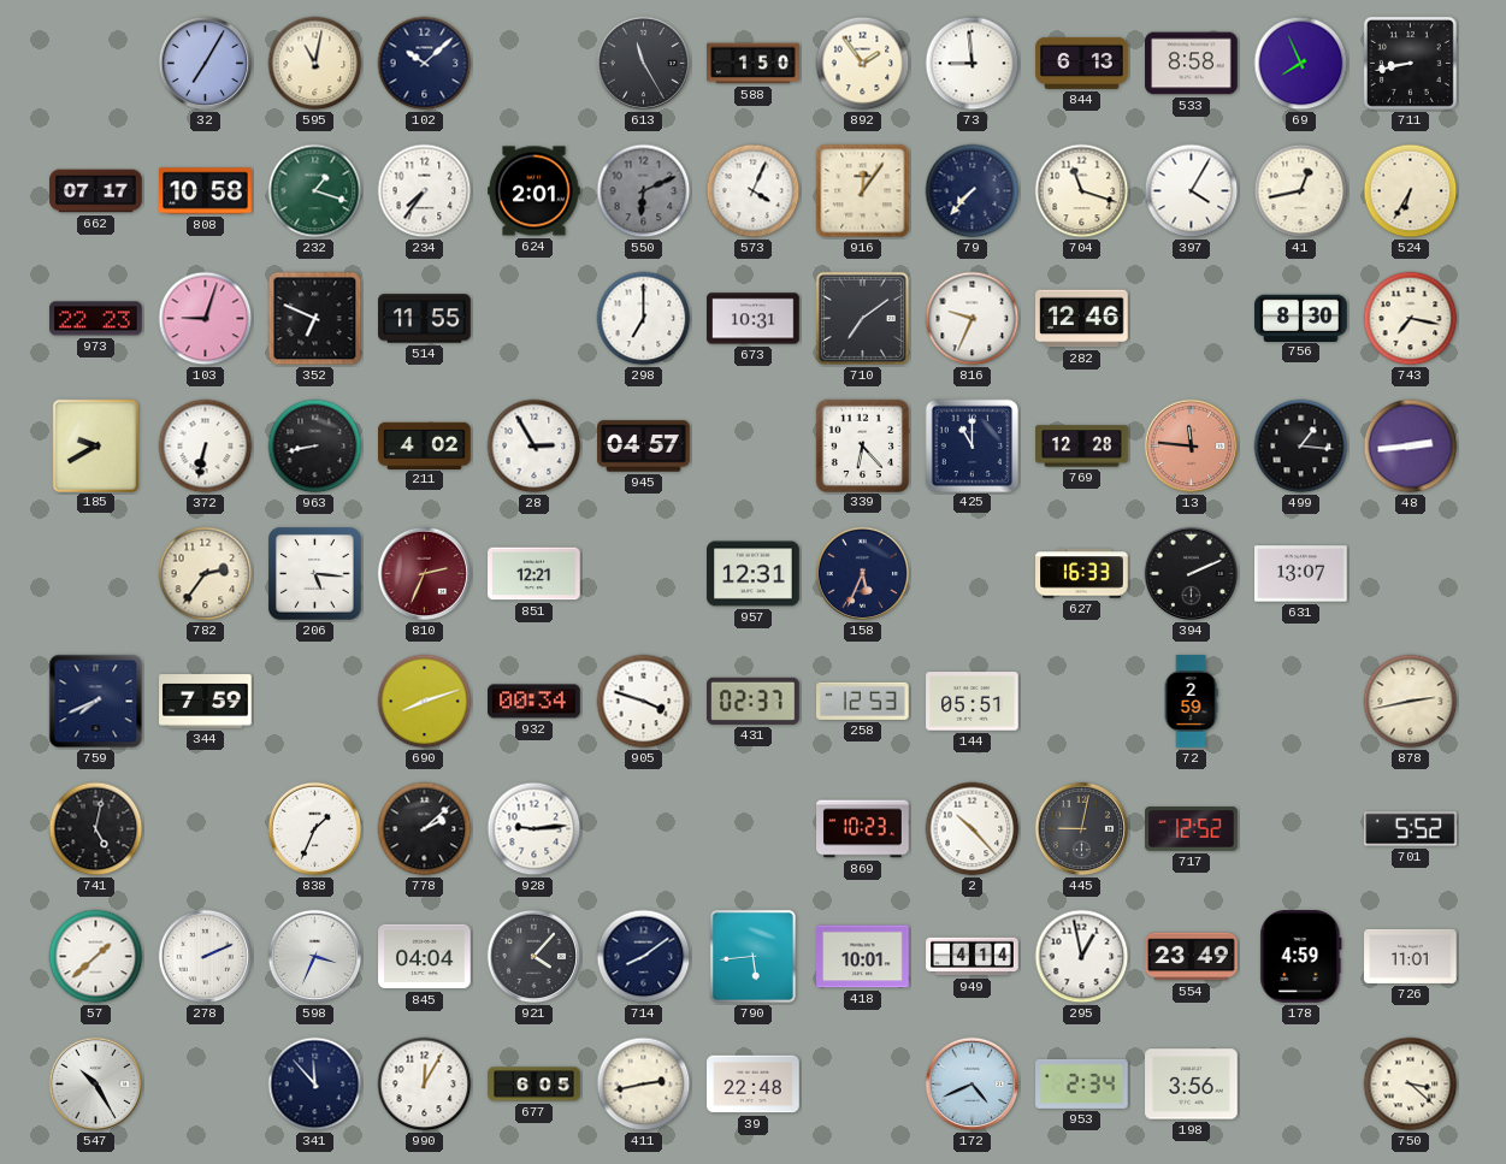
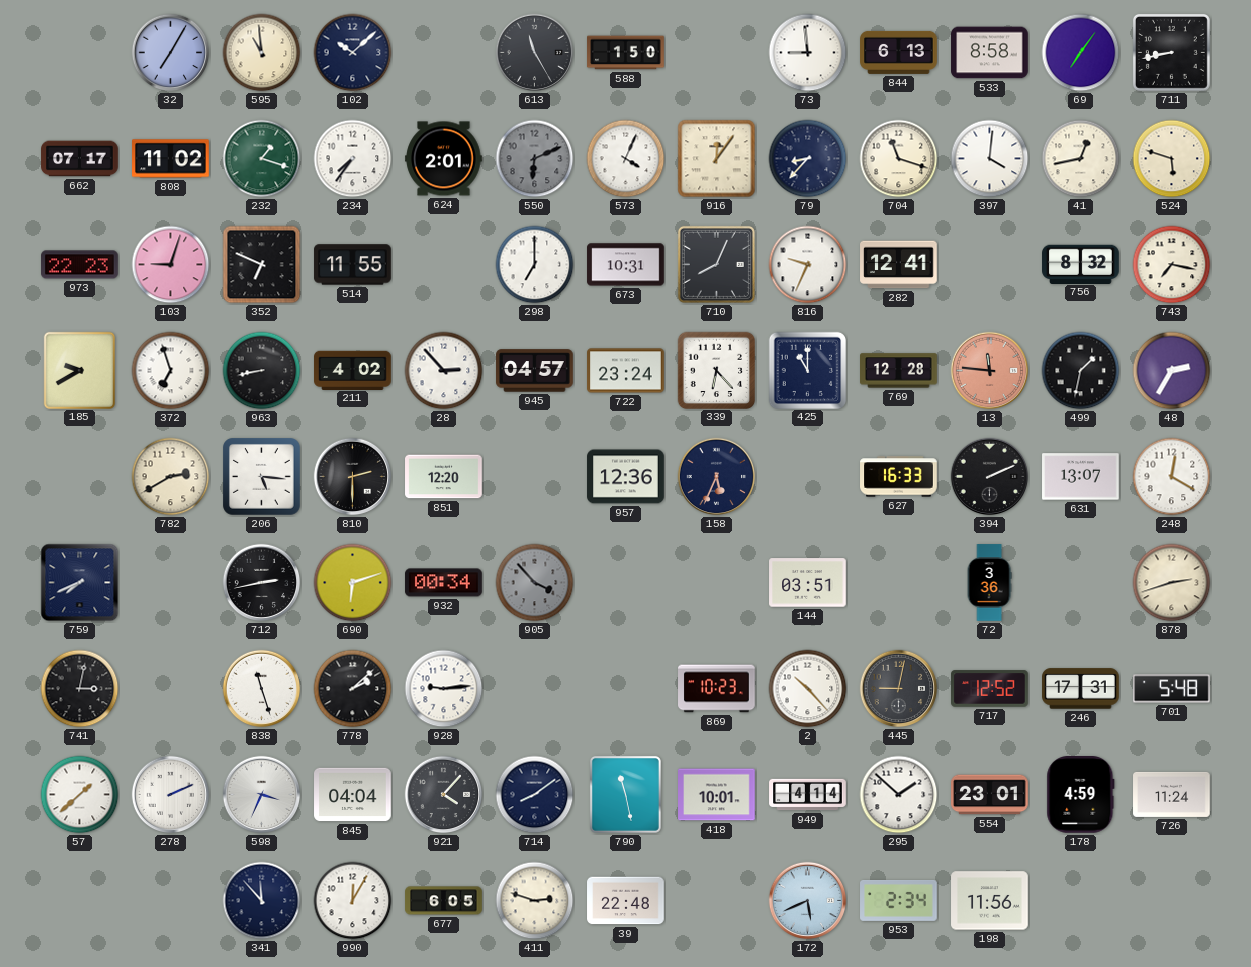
595: 11:02 -> 10:59
892: 1:54 -> none
69: 7:56 -> 7:06
808: 10:58 -> 11:02
79: 7:37 -> 8:37
397: 4:05 -> 4:01
524: 6:35 -> 5:48
710: 7:09 -> 8:04
282: 12:46 -> 12:41
756: 8:30 -> 8:32
372: 6:32 -> 6:57
28: 2:55 -> 2:53
722: none -> 23:24
499: 1:16 -> 1:32
48: 2:44 -> 2:35
782: 2:36 -> 2:40
810: 2:34 -> 2:30
810 dial: burgundy -> black
851: 12:21 -> 12:20
957: 12:31 -> 12:36
248: none -> 12:20
344: 7:59 -> none
712: none -> 2:43
690: 8:12 -> 6:12
905: 3:48 -> 3:53
905 dial: white -> grey
431: 02:37 -> none
258: 12:53 -> none
144: 05:51 -> 03:51
72: 2:59 -> 3:36
878: 2:43 -> 2:42
741: 5:02 -> 3:02
838: 1:34 -> 11:27
246: none -> 17:31
701: 5:52 -> 5:48
790: 5:44 -> 11:28
295: 12:58 -> 1:52
554: 23:49 -> 23:01
726: 11:01 -> 11:24
547: 10:25 -> none
411: 2:43 -> 2:48
172: 4:41 -> 5:41
198: 3:56 -> 11:56
750: 3:22 -> none
